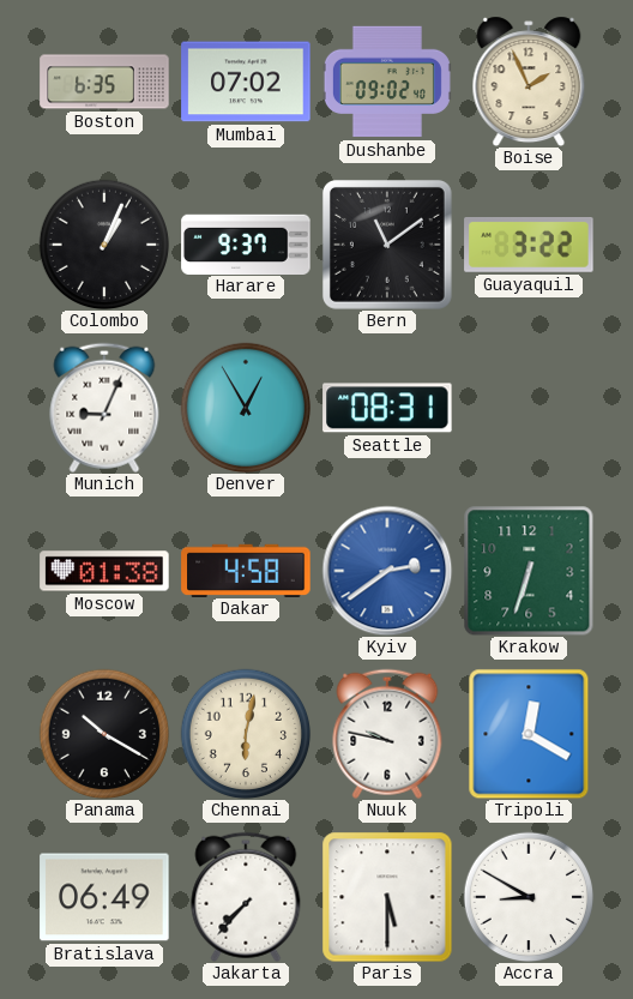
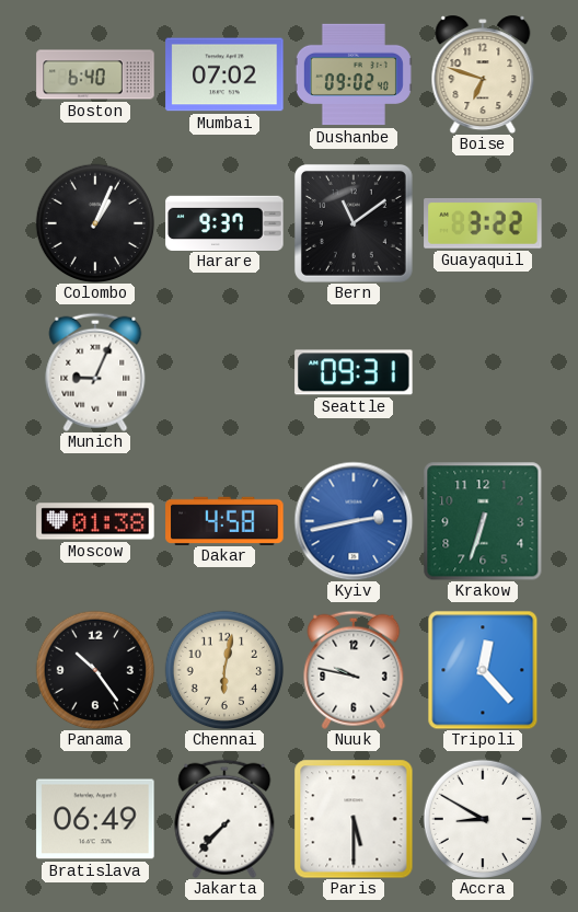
Boston: 6:35 -> 6:40
Boise: 1:56 -> 6:48
Denver: 12:55 -> none
Seattle: 08:31 -> 09:31
Kyiv: 2:39 -> 2:43
Panama: 10:20 -> 10:24
Tripoli: 12:20 -> 12:23
